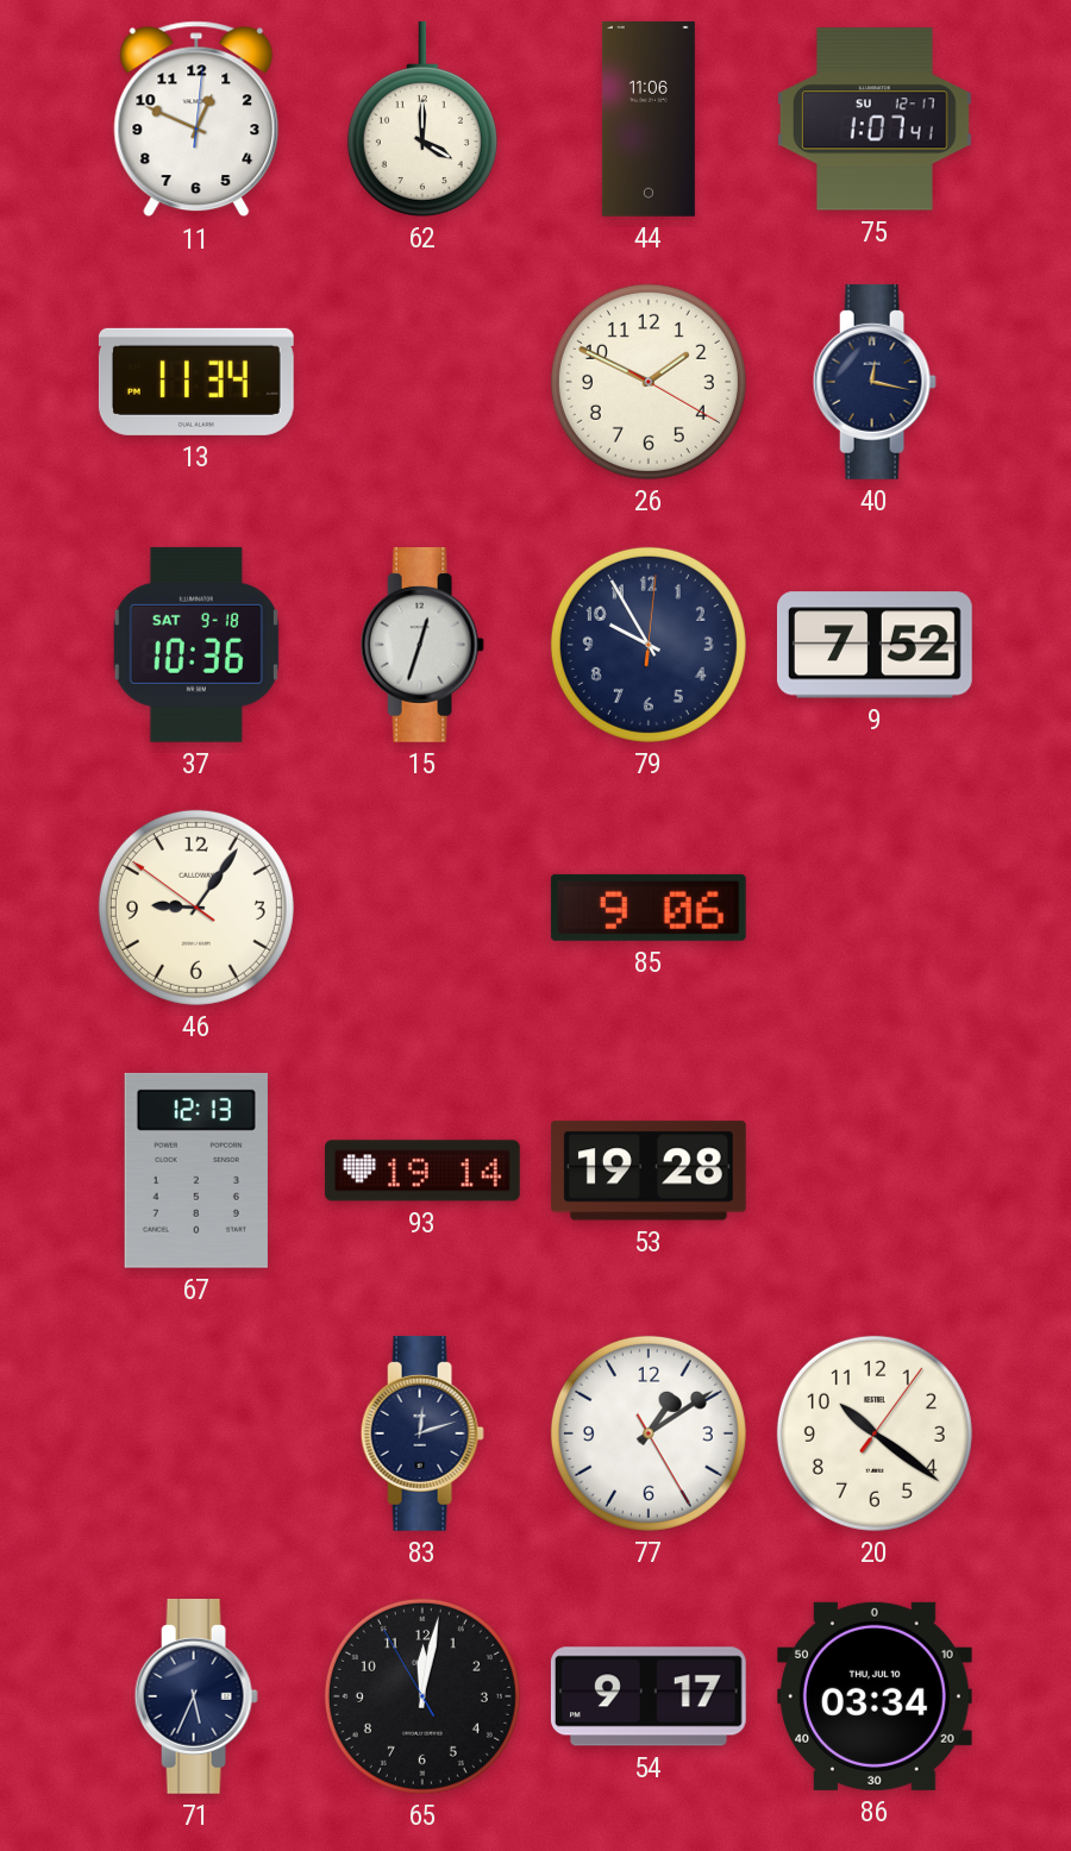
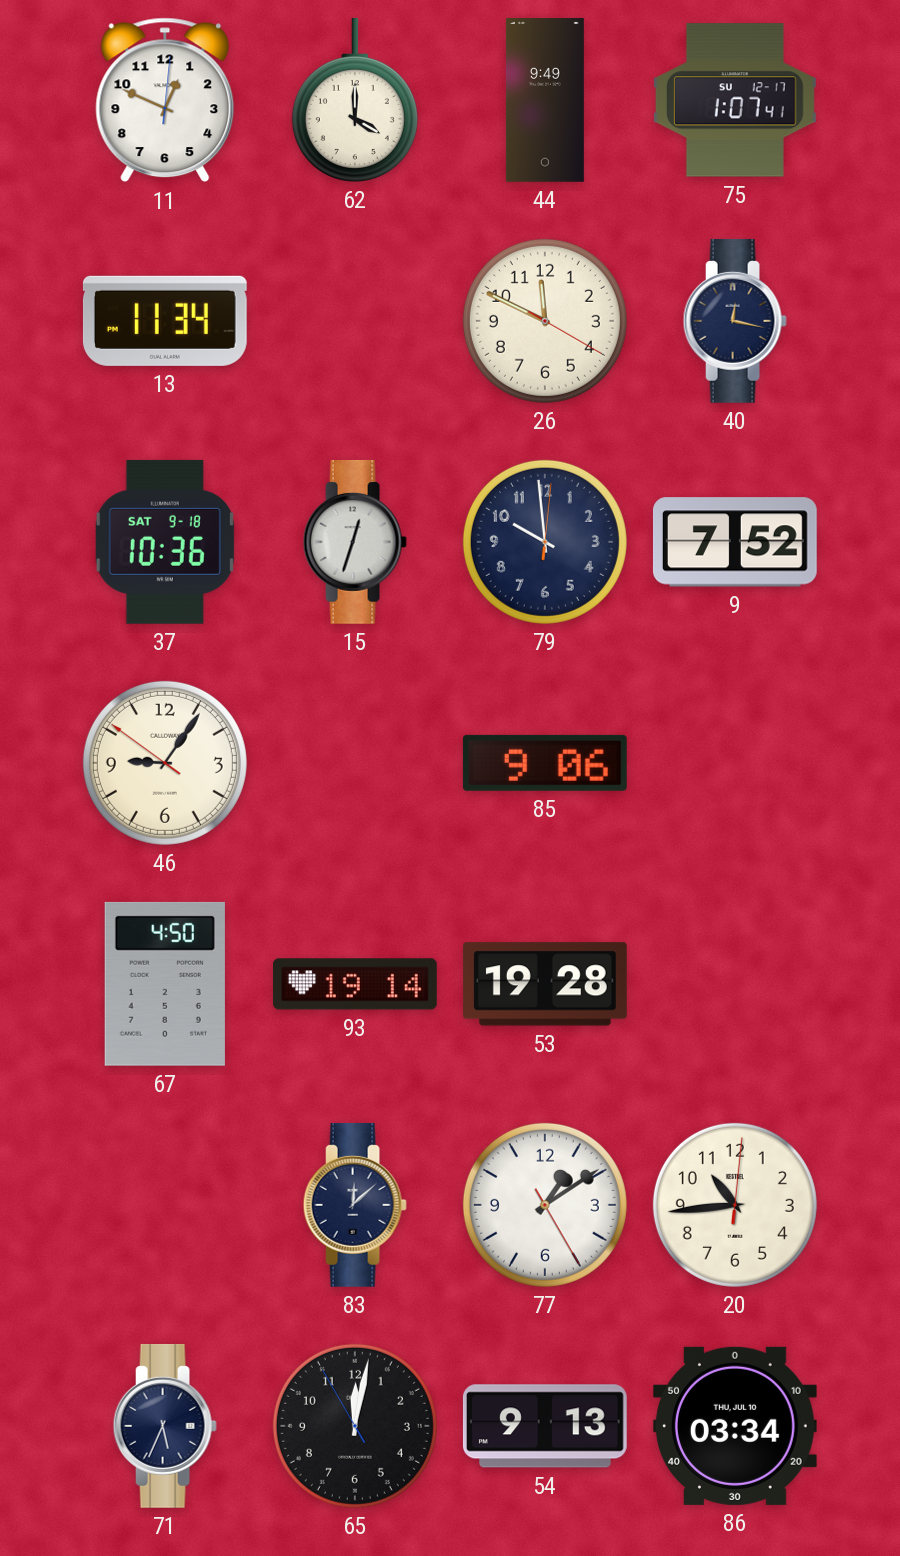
44: 11:06 -> 9:49
26: 1:49 -> 11:49
79: 9:55 -> 9:59
67: 12:13 -> 4:50
83: 12:12 -> 12:08
20: 10:21 -> 10:44
54: 9:17 -> 9:13
